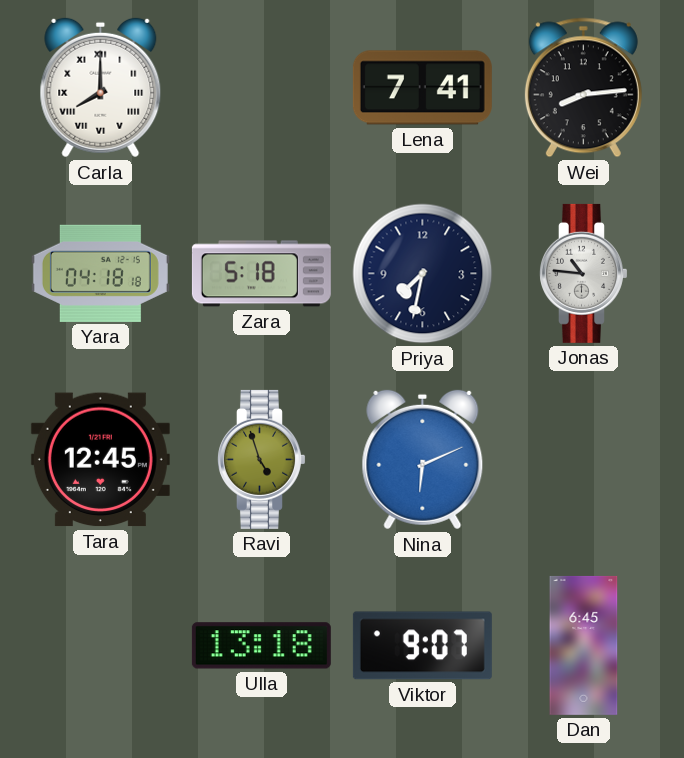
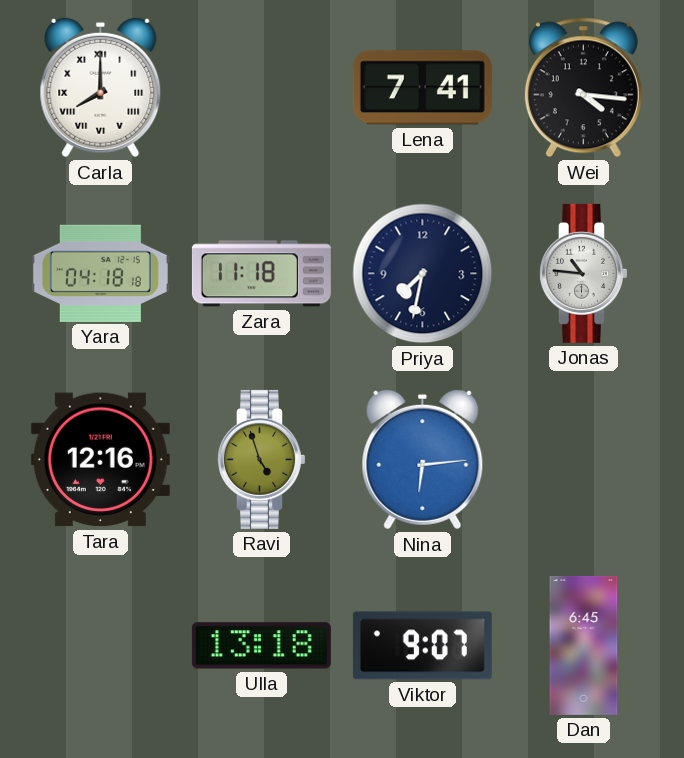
Wei: 8:14 -> 4:16
Zara: 5:18 -> 11:18
Tara: 12:45 -> 12:16
Nina: 6:11 -> 6:14
